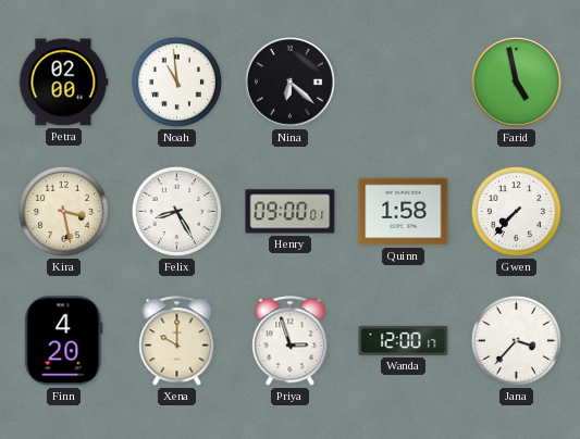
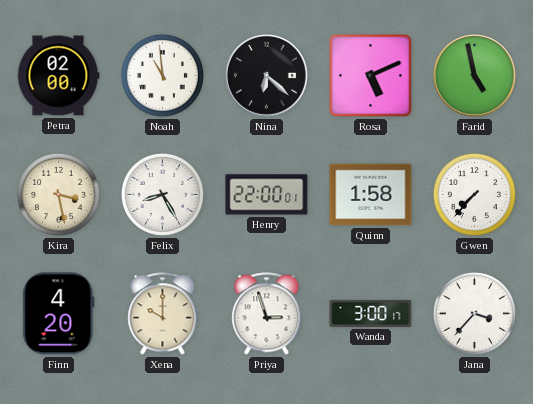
Rosa: none -> 5:11
Henry: 09:00 -> 22:00
Wanda: 12:00 -> 3:00
